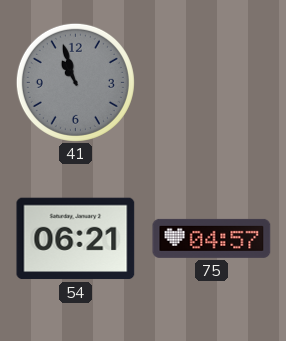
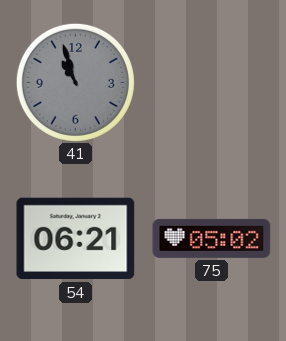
75: 04:57 -> 05:02
